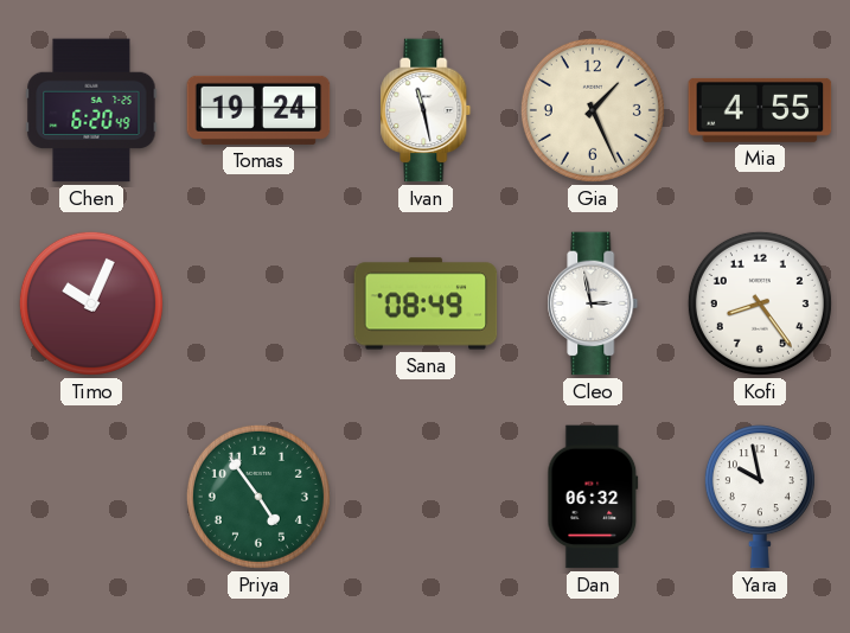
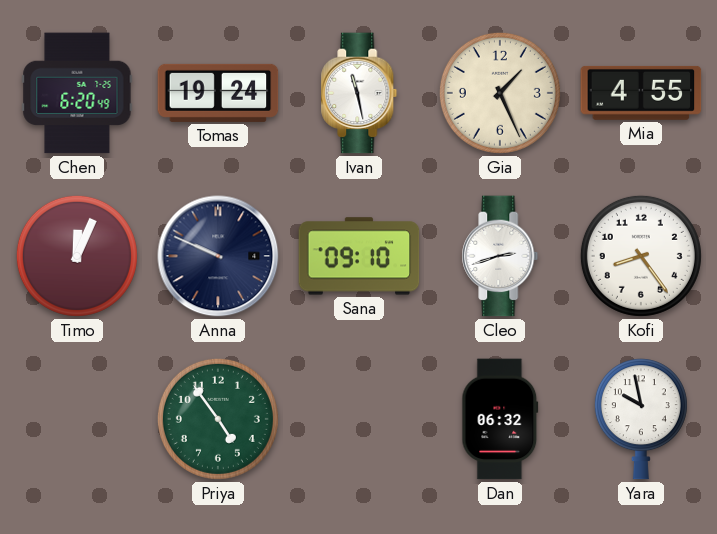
Timo: 10:04 -> 12:04
Anna: none -> 9:49
Sana: 08:49 -> 09:10
Cleo: 2:58 -> 2:42
